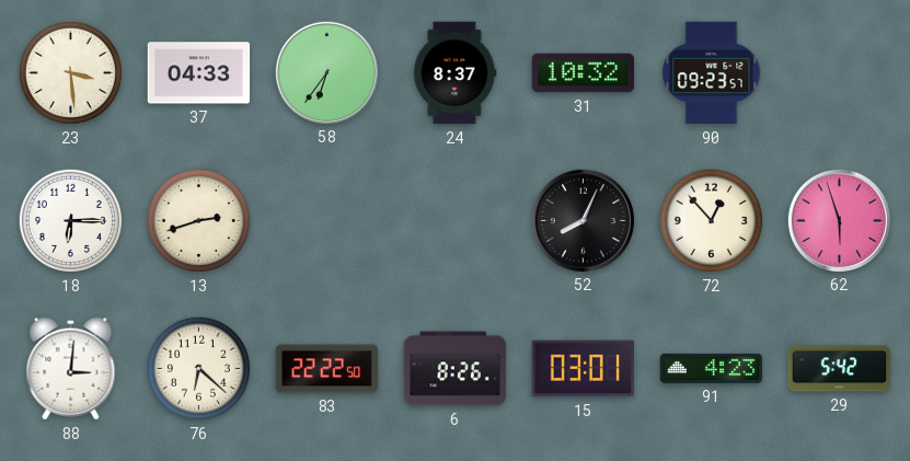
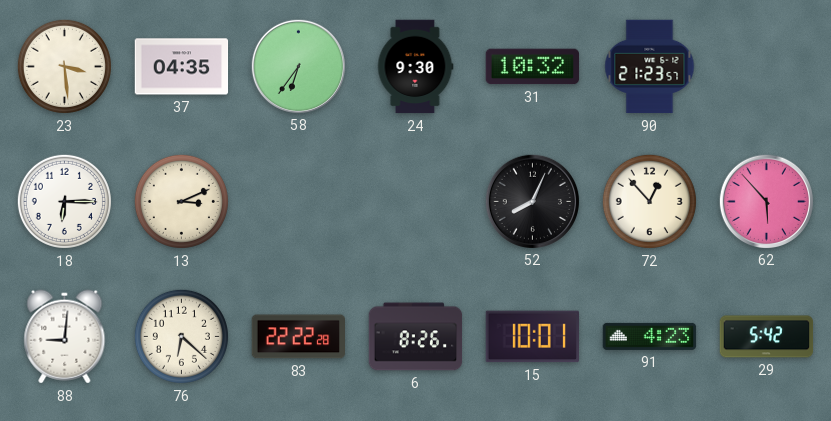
37: 04:33 -> 04:35
24: 8:37 -> 9:30
90: 09:23 -> 21:23
13: 2:42 -> 3:11
62: 5:57 -> 5:53
88: 3:01 -> 9:01
83: 22:22:50 -> 22:22:28
15: 03:01 -> 10:01
